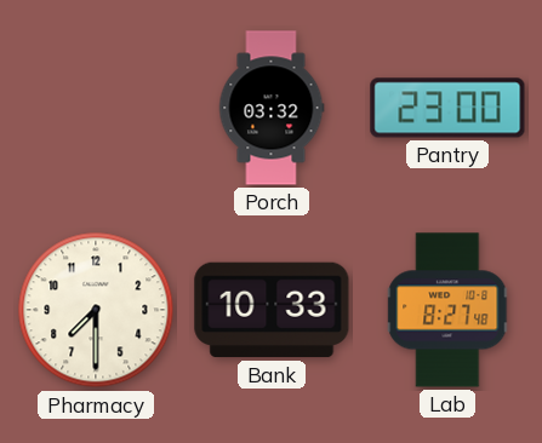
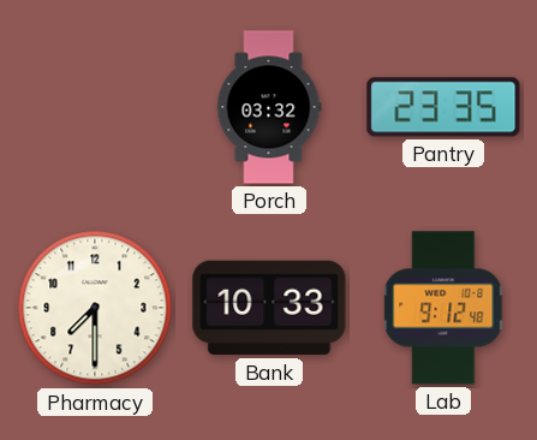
Pantry: 23:00 -> 23:35
Lab: 8:27 -> 9:12
